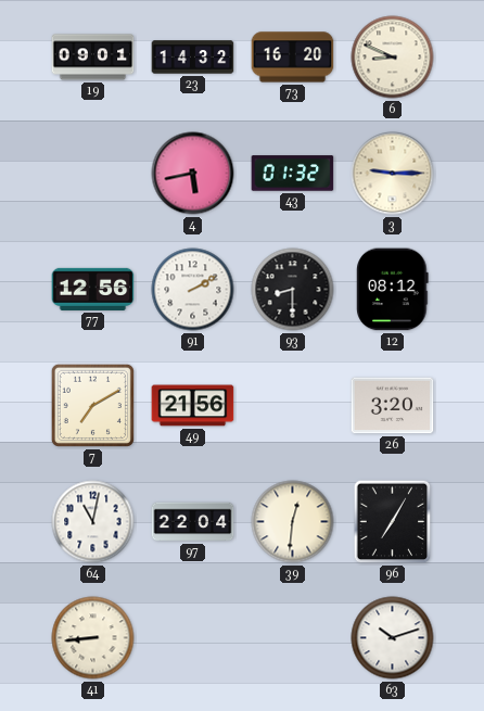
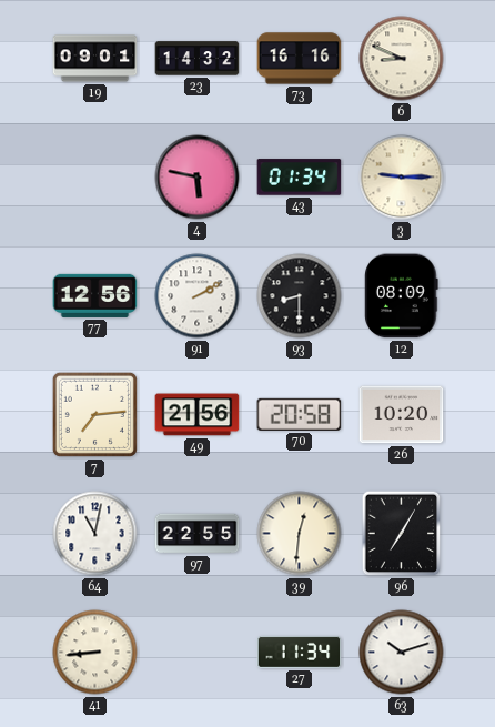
73: 16:20 -> 16:16
4: 5:43 -> 5:47
43: 01:32 -> 01:34
12: 08:12 -> 08:09
7: 7:10 -> 7:14
70: none -> 20:58
26: 3:20 -> 10:20
97: 22:04 -> 22:55
27: none -> 11:34
